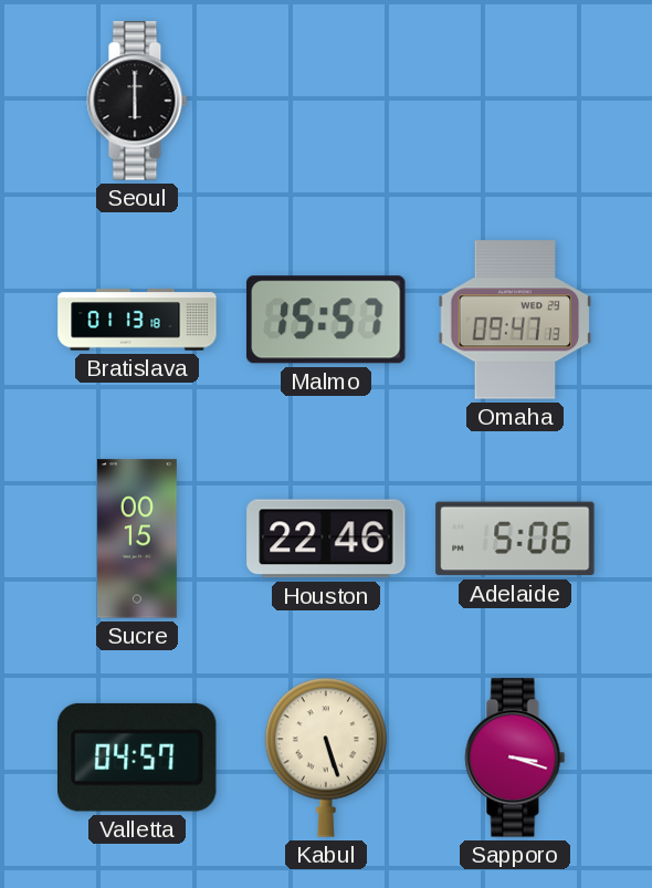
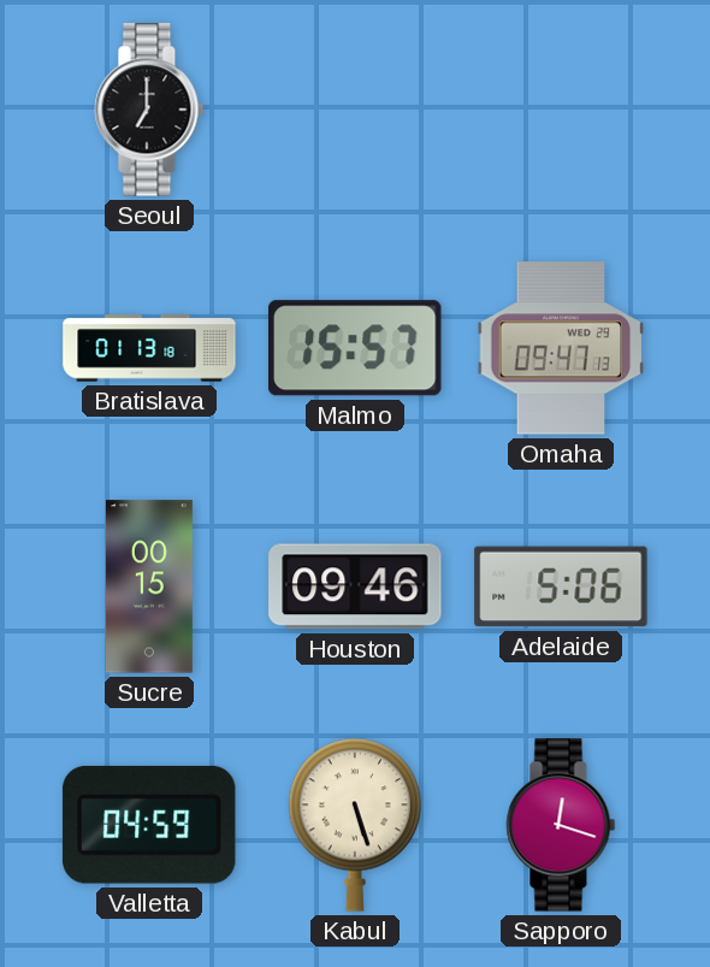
Seoul: 6:00 -> 7:00
Houston: 22:46 -> 09:46
Valletta: 04:57 -> 04:59
Sapporo: 3:18 -> 12:18
